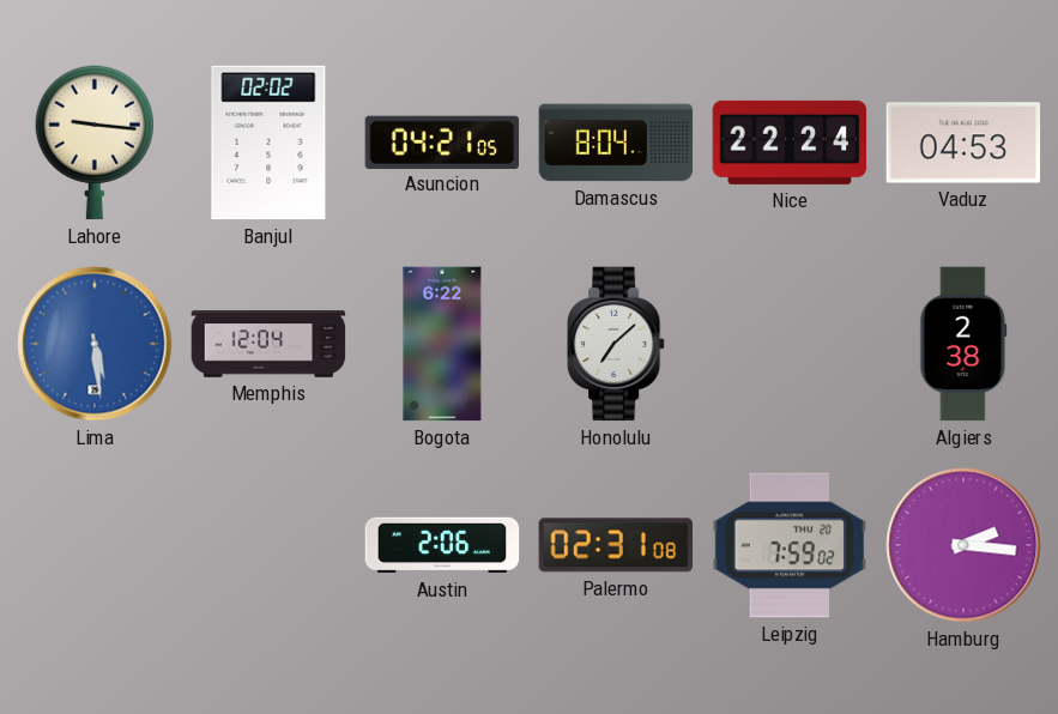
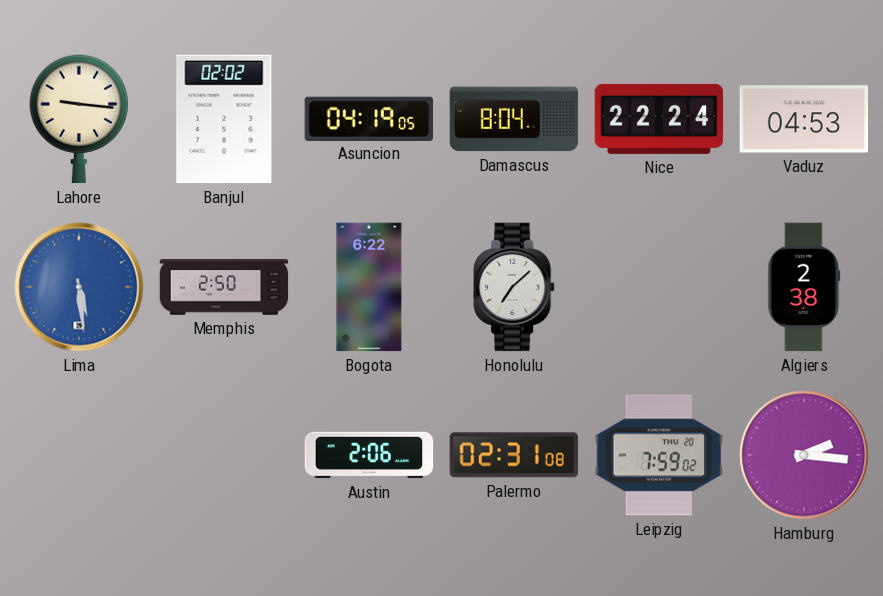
Asuncion: 04:21 -> 04:19
Memphis: 12:04 -> 2:50
